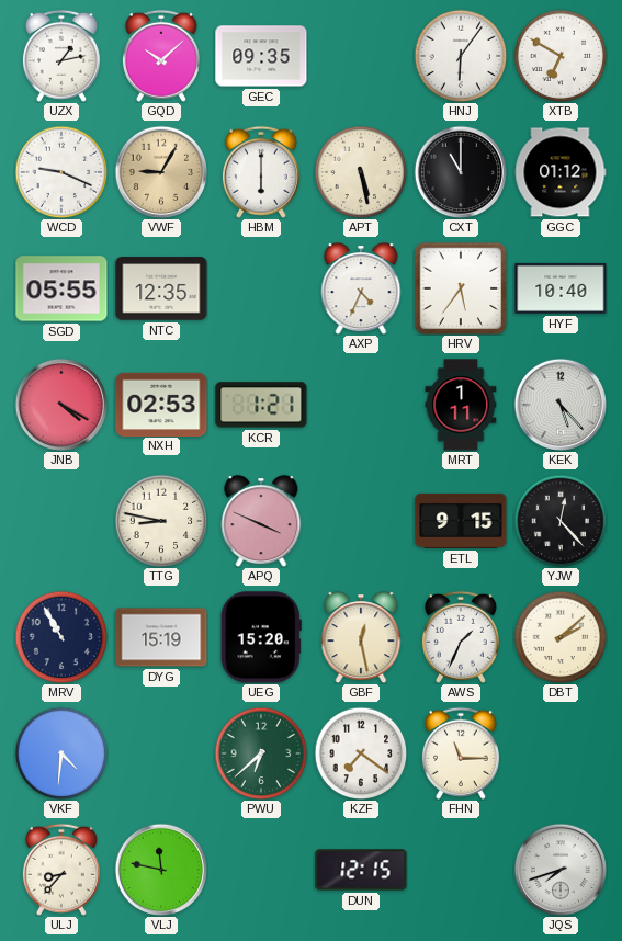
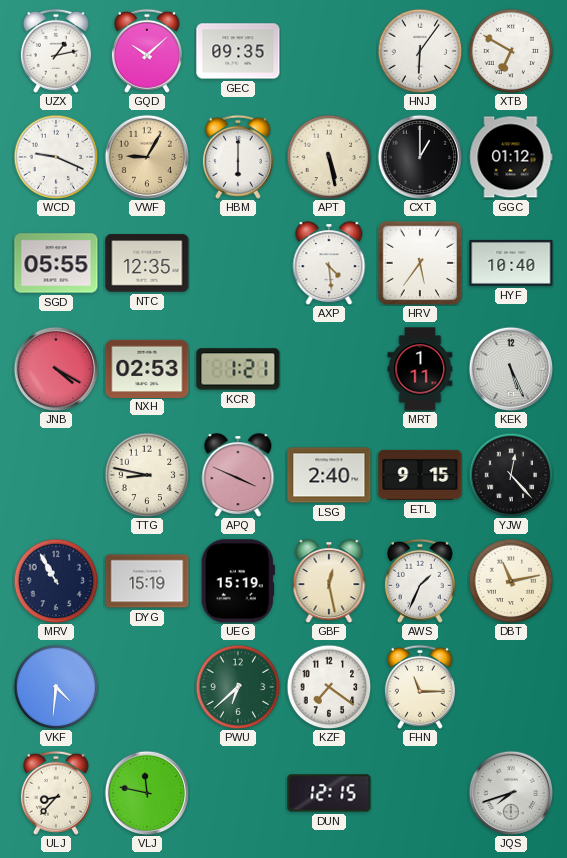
CXT: 11:00 -> 1:00
AXP: 4:34 -> 4:29
KEK: 5:23 -> 5:26
LSG: none -> 2:40
UEG: 15:20 -> 15:19
DBT: 2:08 -> 11:13
